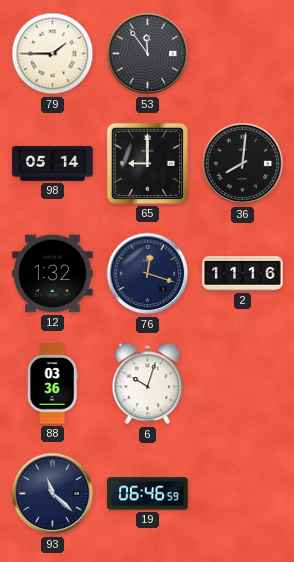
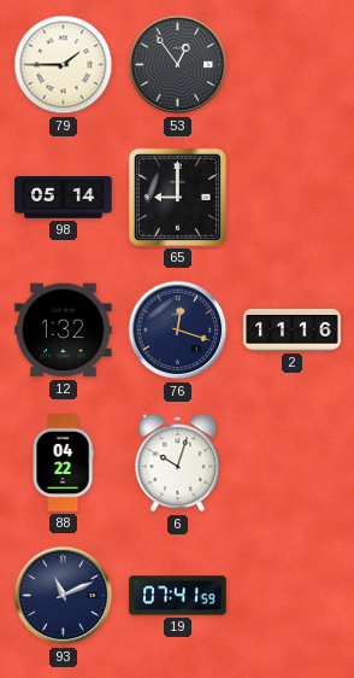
53: 11:54 -> 12:54
36: 8:01 -> none
88: 03:36 -> 04:22
93: 11:22 -> 11:11
19: 06:46 -> 07:41
